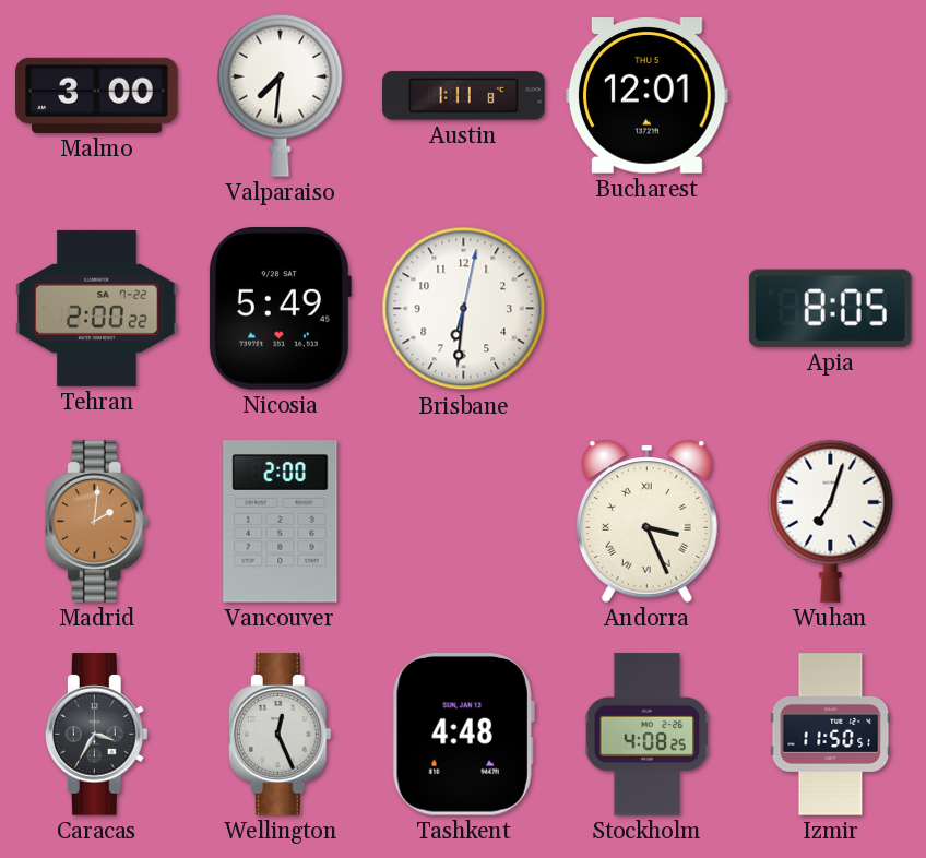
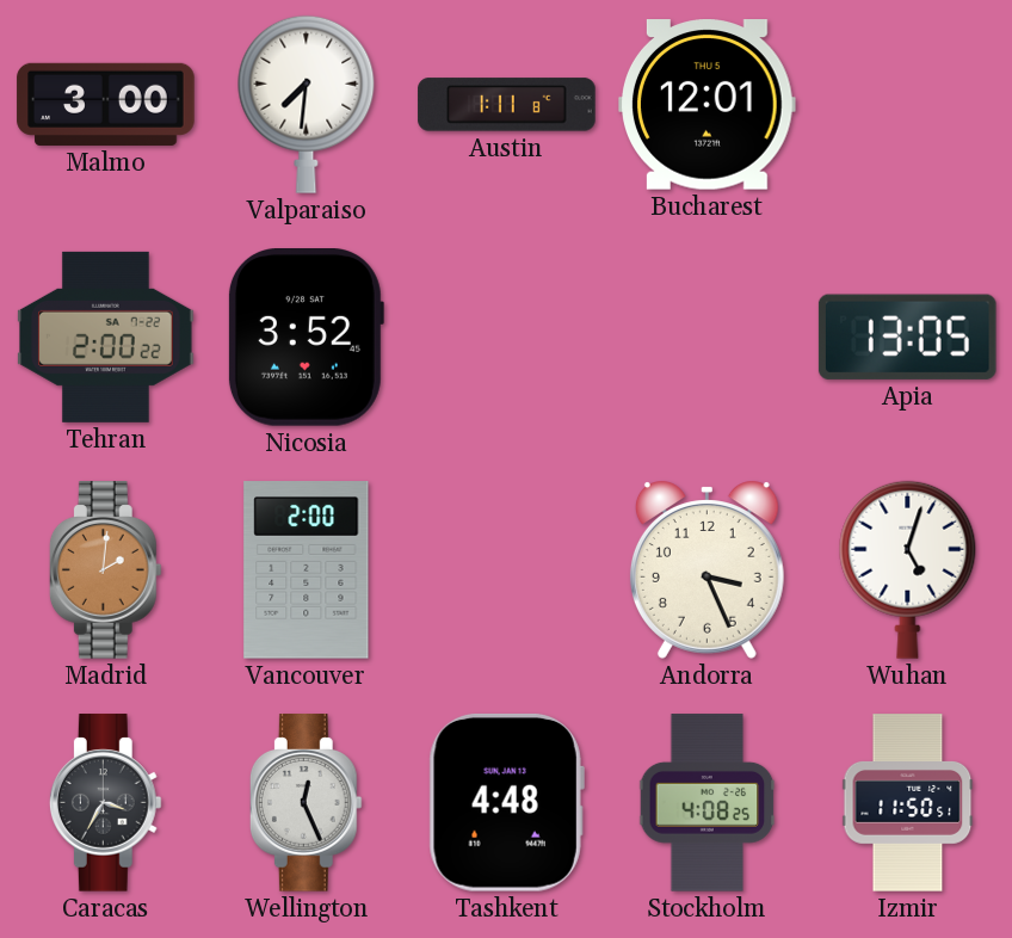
Nicosia: 5:49 -> 3:52
Brisbane: 6:31 -> none
Apia: 8:05 -> 13:05
Andorra numerals: Roman -> Arabic
Wuhan: 7:03 -> 5:03
